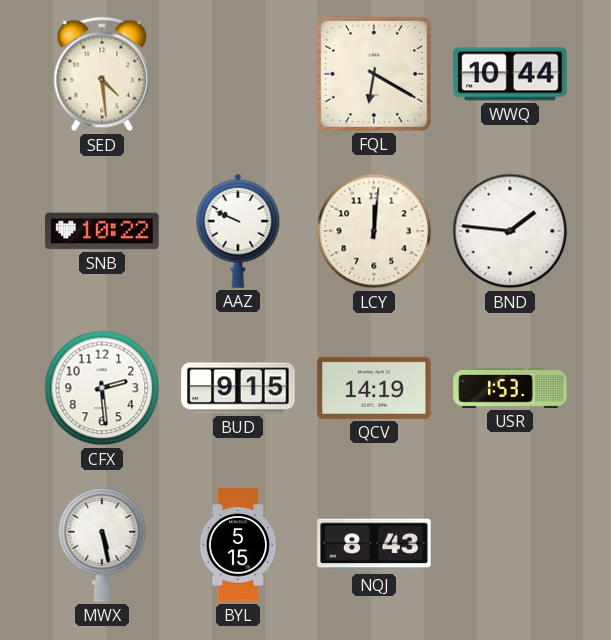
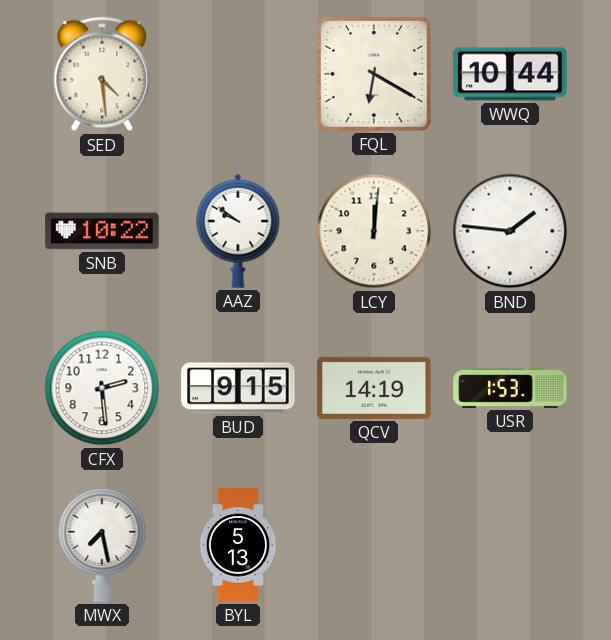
AAZ: 9:49 -> 9:51
MWX: 5:28 -> 7:28
BYL: 5:15 -> 5:13
NQJ: 8:43 -> none
